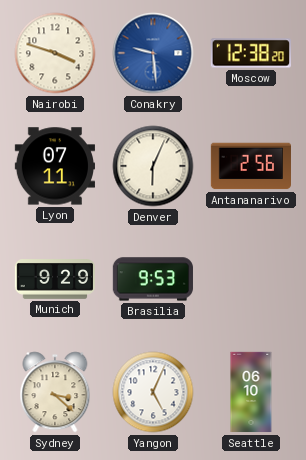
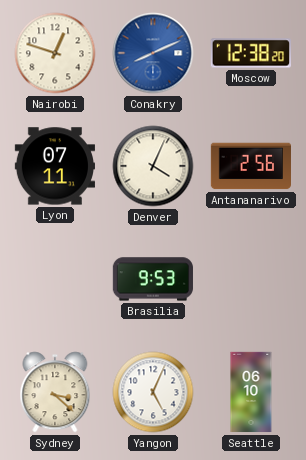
Nairobi: 3:48 -> 12:48
Conakry: 9:29 -> 8:11
Denver: 6:04 -> 4:04
Munich: 9:29 -> none
